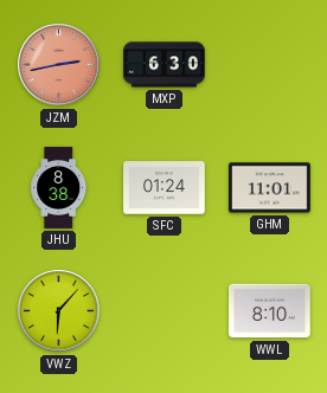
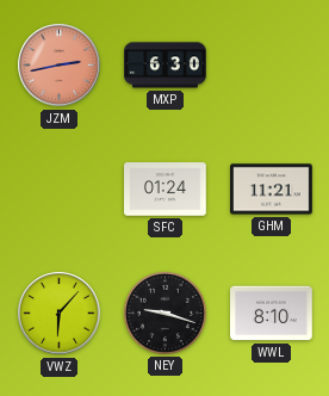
JHU: 8:38 -> none
GHM: 11:01 -> 11:21
NEY: none -> 9:18
